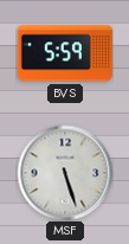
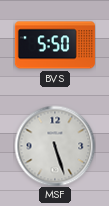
BVS: 5:59 -> 5:50
